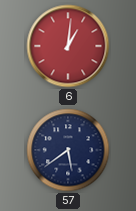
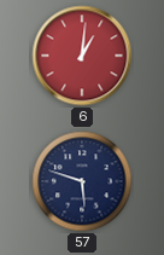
57: 5:39 -> 5:48
